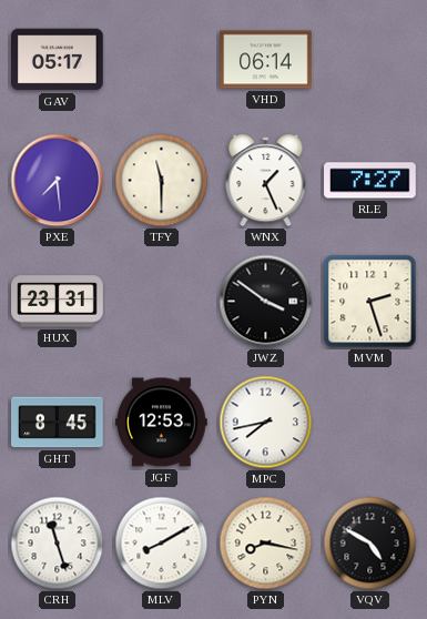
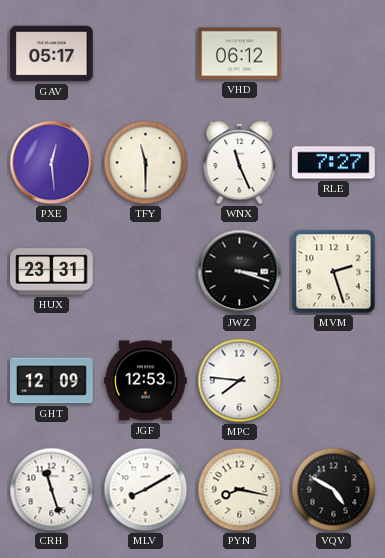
VHD: 06:14 -> 06:12
PXE: 7:29 -> 12:29
WNX: 1:26 -> 11:26
JWZ: 3:51 -> 3:18
GHT: 8:45 -> 12:09
MPC: 7:43 -> 7:46
